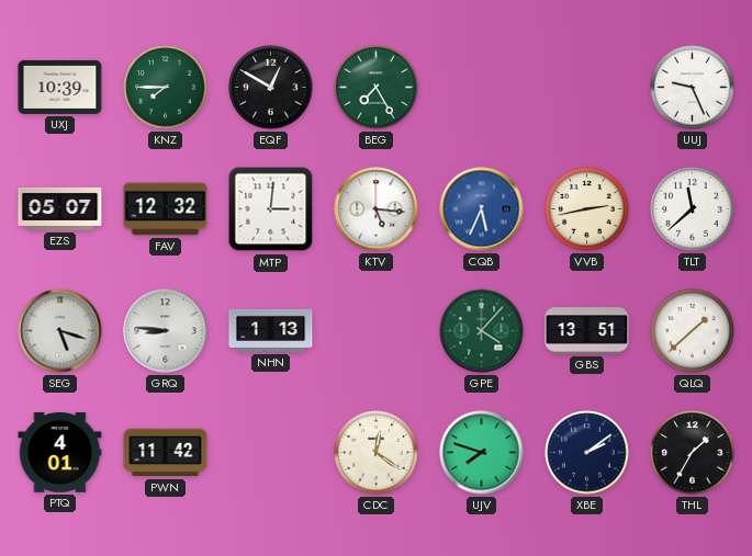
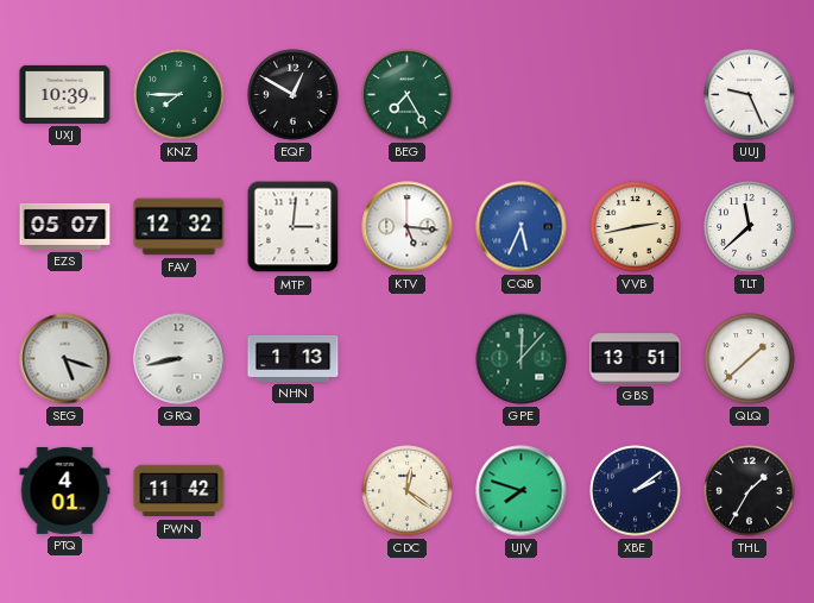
GRQ: 8:46 -> 8:43
GPE: 4:07 -> 12:07
